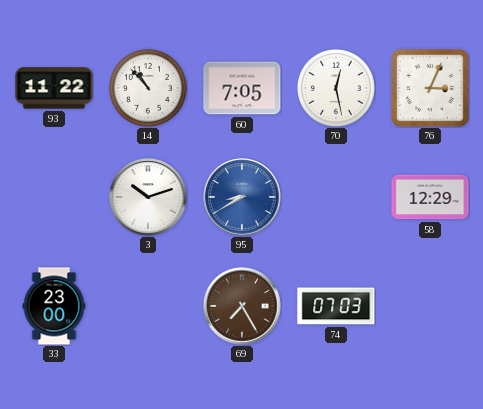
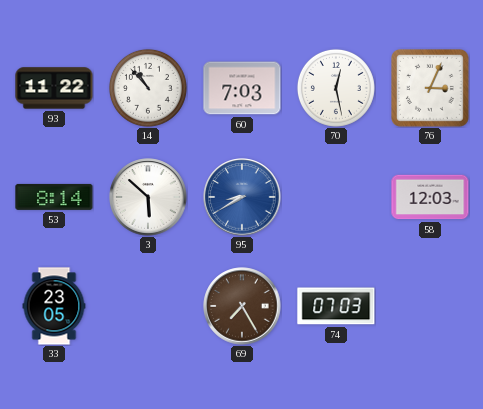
60: 7:05 -> 7:03
53: none -> 8:14
3: 10:12 -> 5:52
58: 12:29 -> 12:03
33: 23:00 -> 23:05
